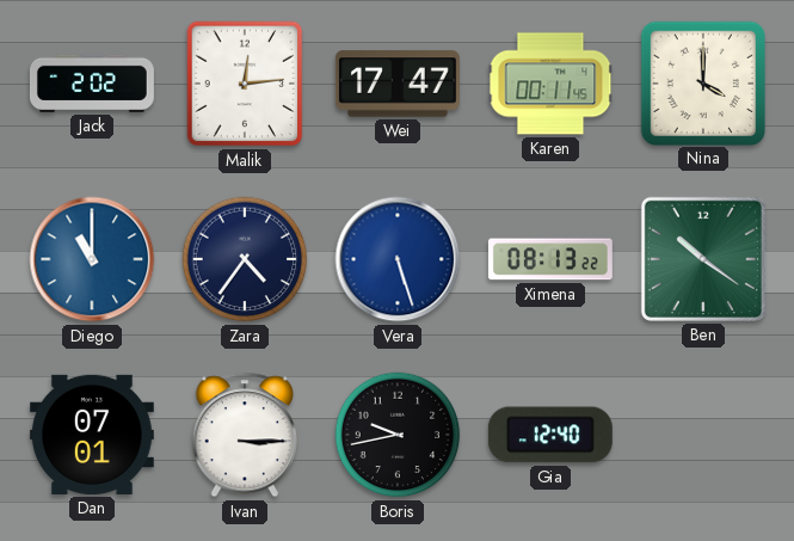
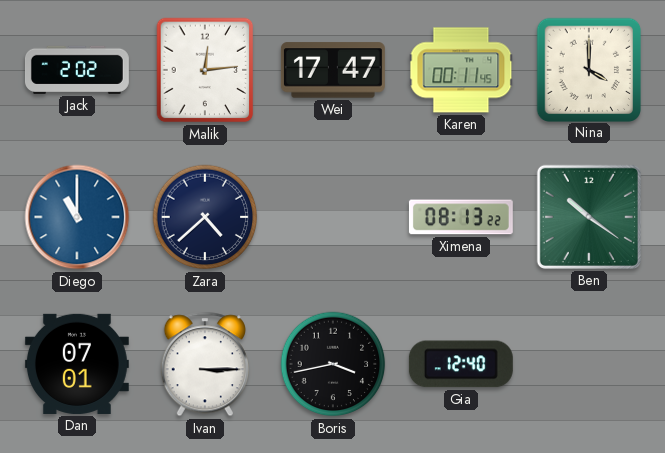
Zara: 4:36 -> 4:38
Vera: 5:27 -> none
Boris: 9:43 -> 3:43
